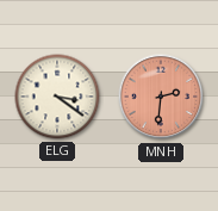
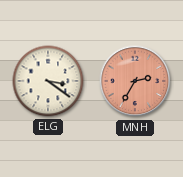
MNH: 2:31 -> 2:35
